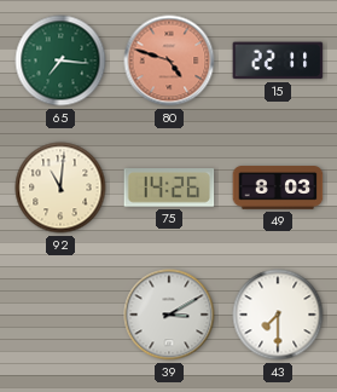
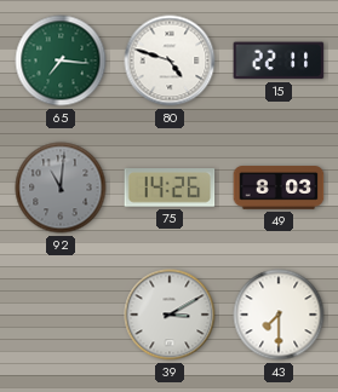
80 dial: salmon -> white
92 dial: cream -> grey
